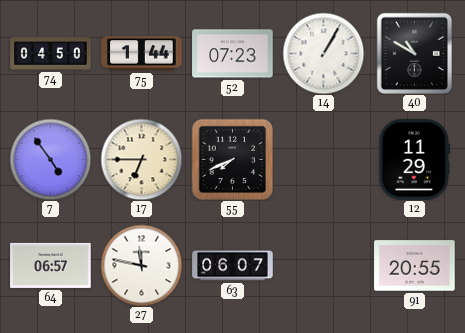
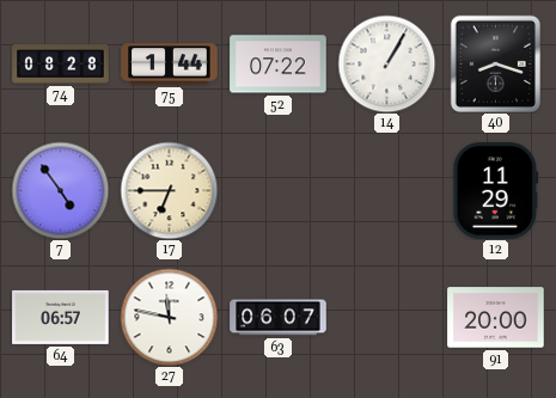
74: 04:50 -> 08:28
52: 07:23 -> 07:22
40: 10:50 -> 8:18
55: 7:41 -> none
91: 20:55 -> 20:00
